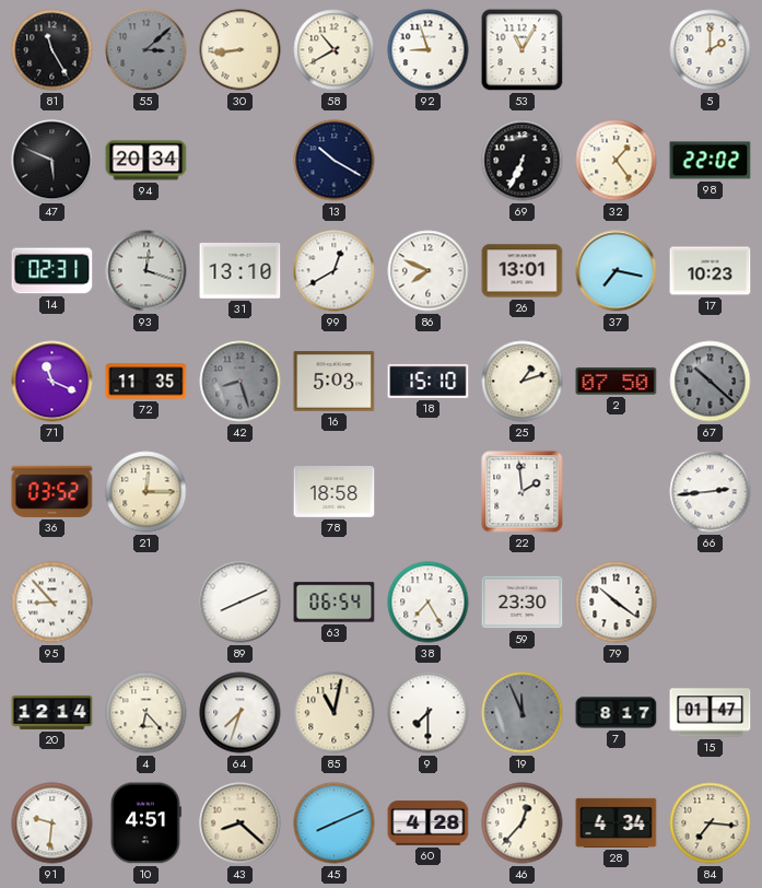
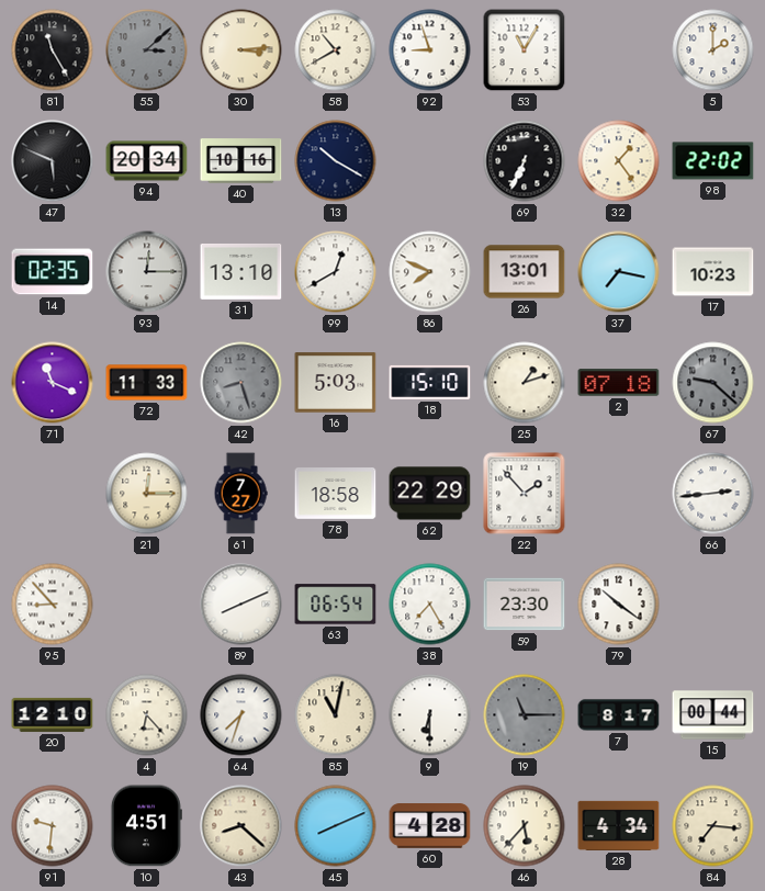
30: 8:44 -> 3:14
40: none -> 10:16
14: 02:31 -> 02:35
93: 12:18 -> 12:15
72: 11:35 -> 11:33
2: 07:50 -> 07:18
67: 10:22 -> 9:22
36: 03:52 -> none
61: none -> 7:27
62: none -> 22:29
22: 1:59 -> 1:53
20: 12:14 -> 12:10
9: 7:30 -> 6:30
19: 11:56 -> 11:15
15: 01:47 -> 00:44
46: 12:37 -> 5:37
